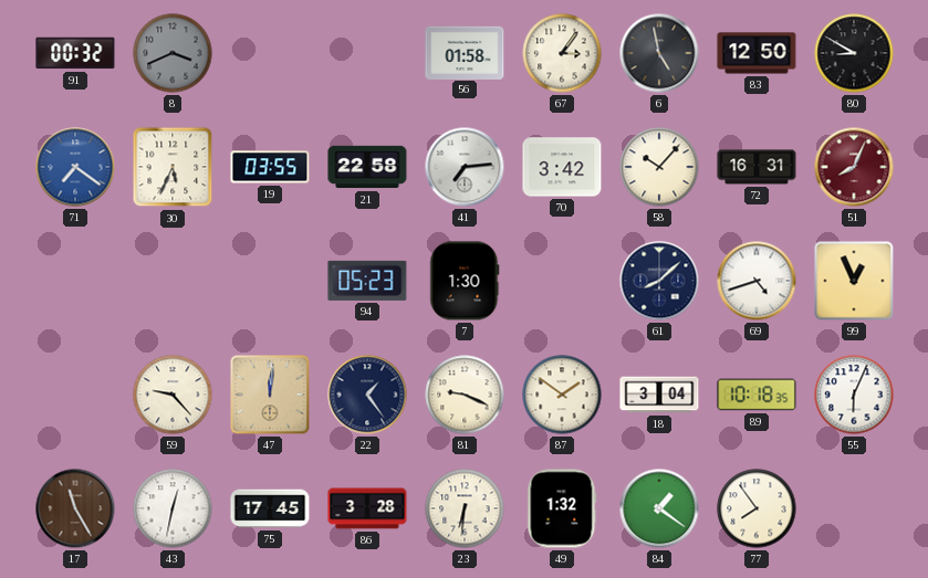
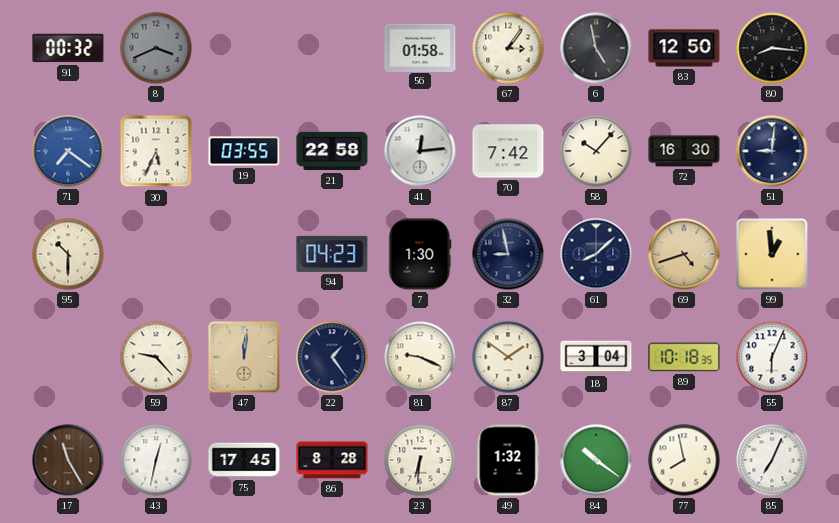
80: 8:50 -> 8:16
41: 7:14 -> 12:14
70: 3:42 -> 7:42
72: 16:31 -> 16:30
51: 8:04 -> 9:01
51 dial: burgundy -> navy
95: none -> 10:30
94: 05:23 -> 04:23
32: none -> 8:58
69 dial: white -> champagne
99: 12:56 -> 12:59
86: 3:28 -> 8:28
84: 1:21 -> 10:21
77: 7:54 -> 7:58
85: none -> 7:04
